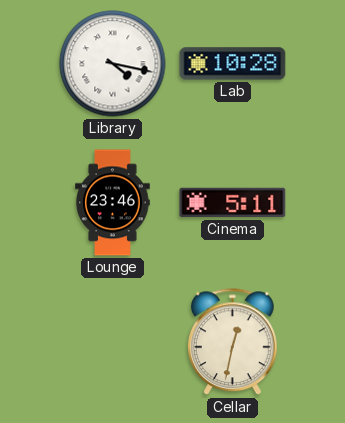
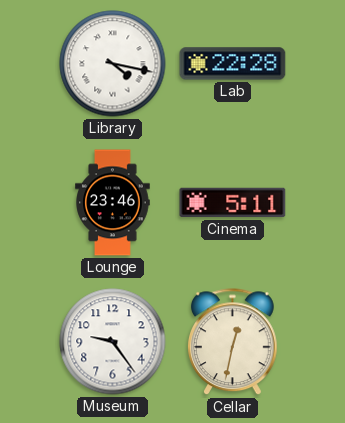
Lab: 10:28 -> 22:28
Museum: none -> 9:24
